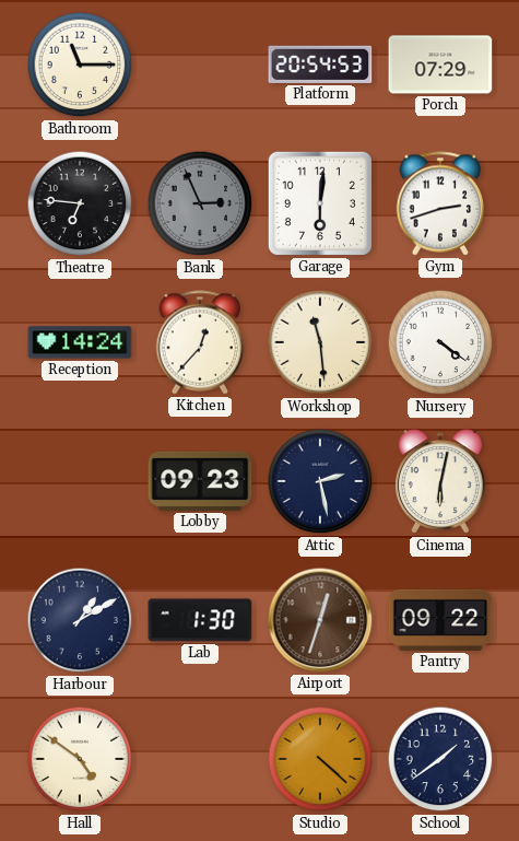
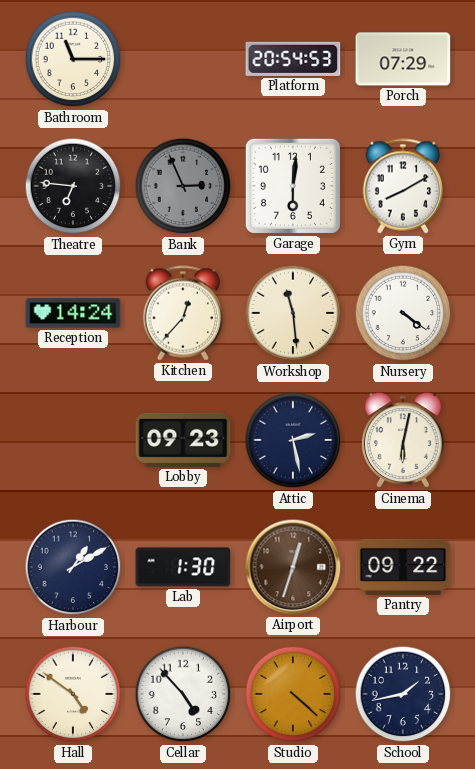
Gym: 2:42 -> 8:10
Cellar: none -> 4:53
School: 1:39 -> 1:43
